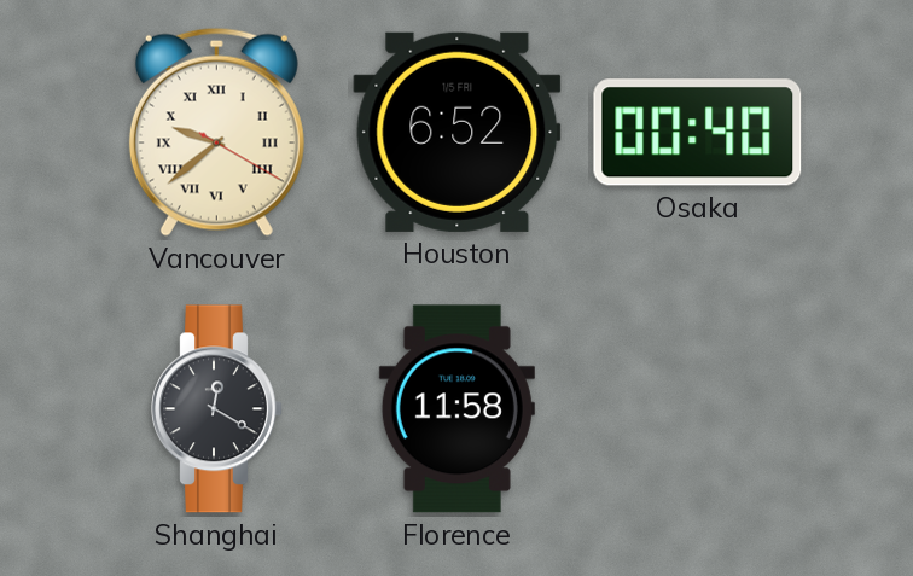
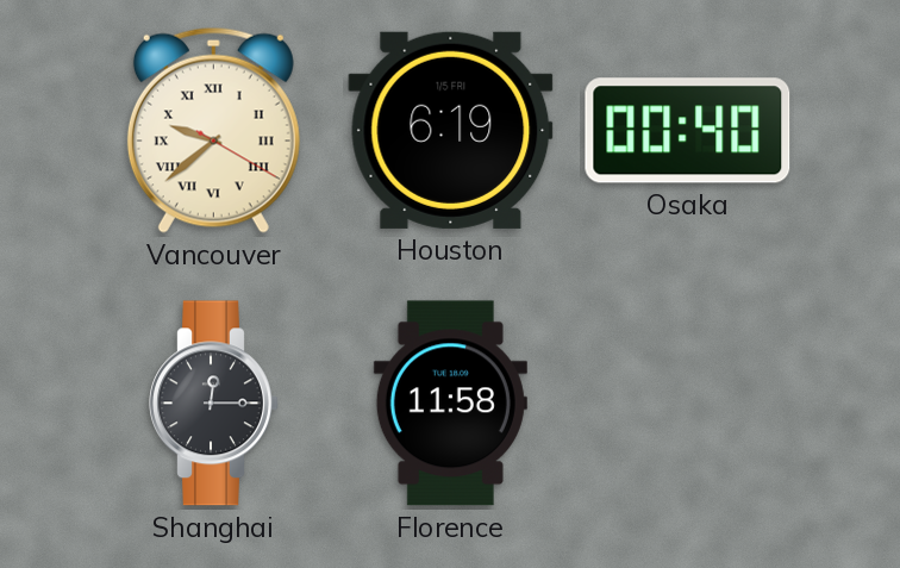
Houston: 6:52 -> 6:19
Shanghai: 12:20 -> 12:15
